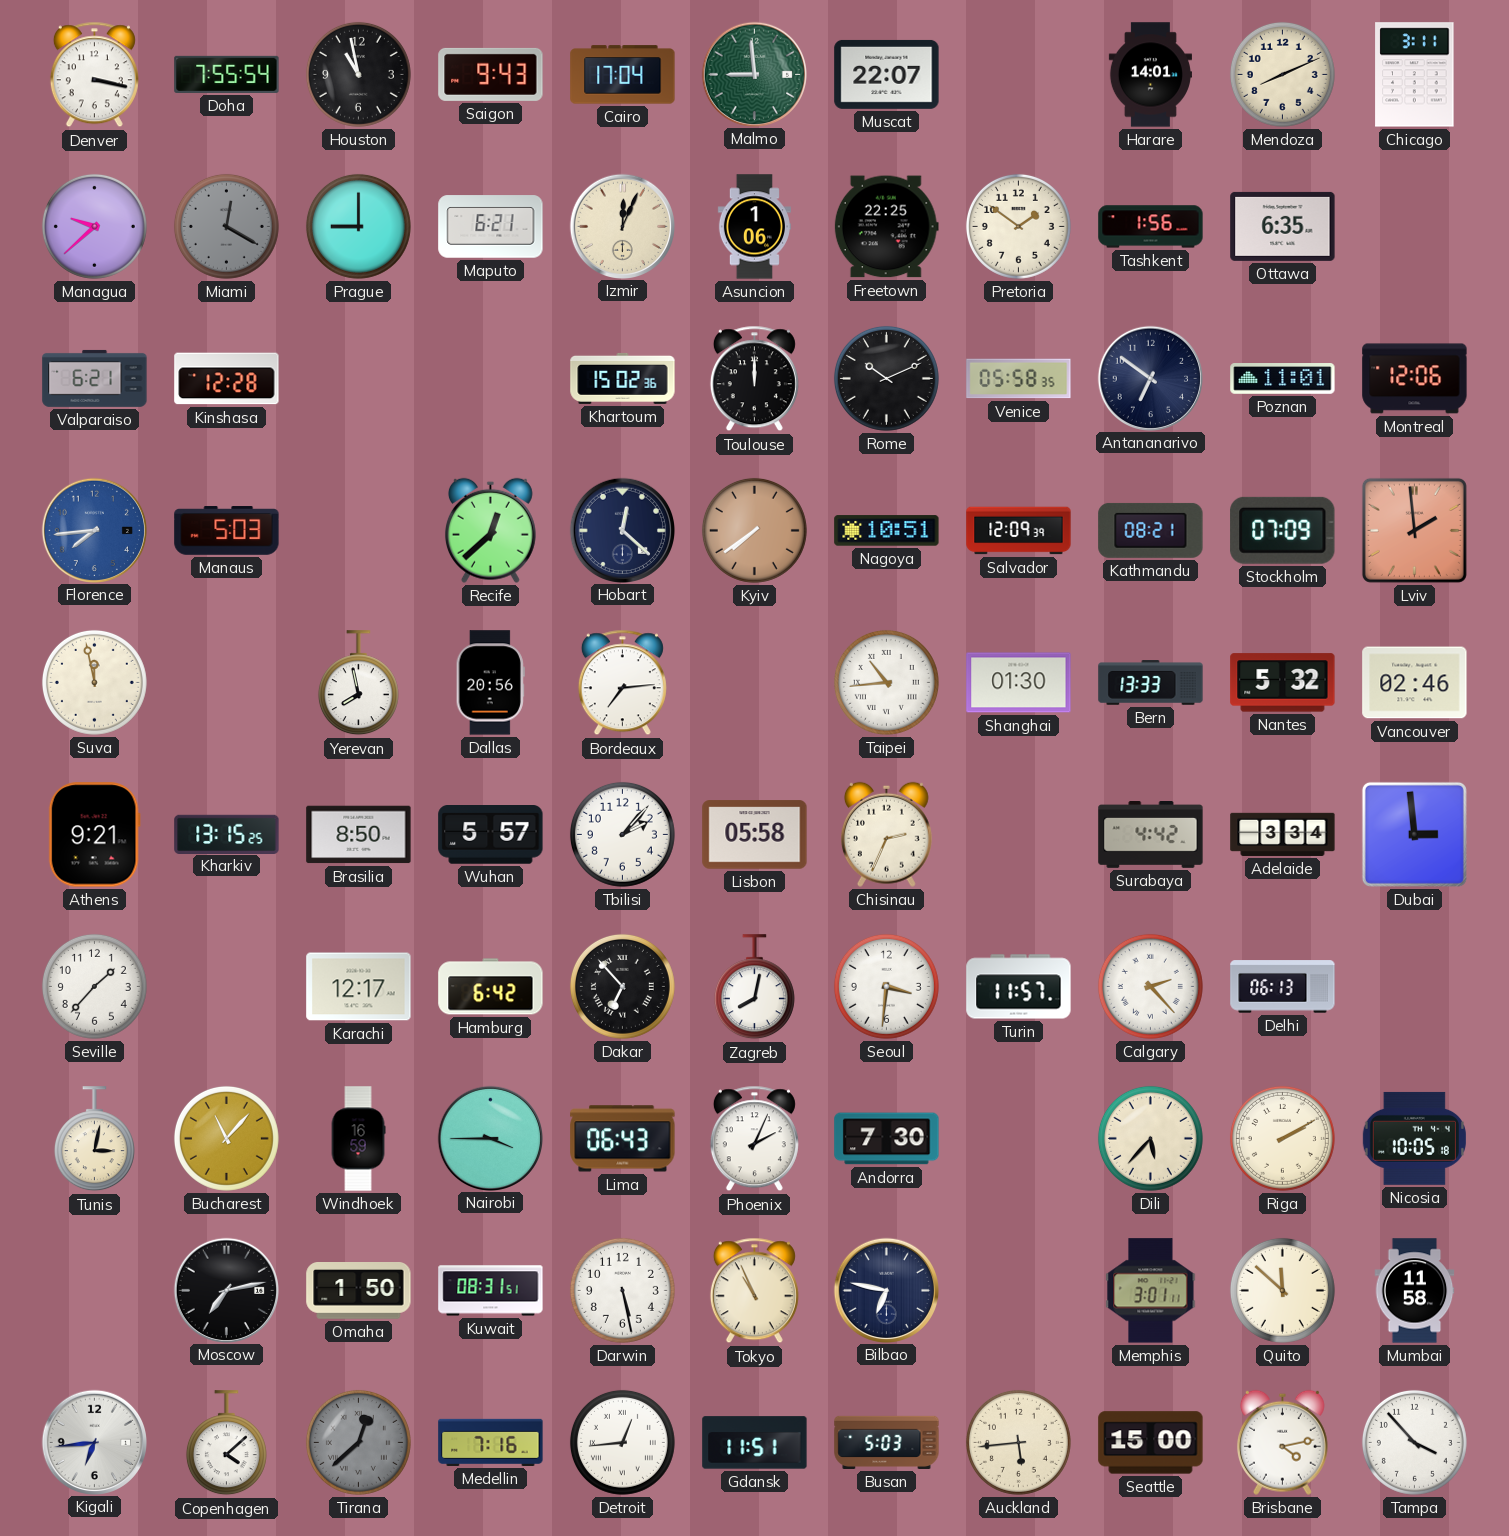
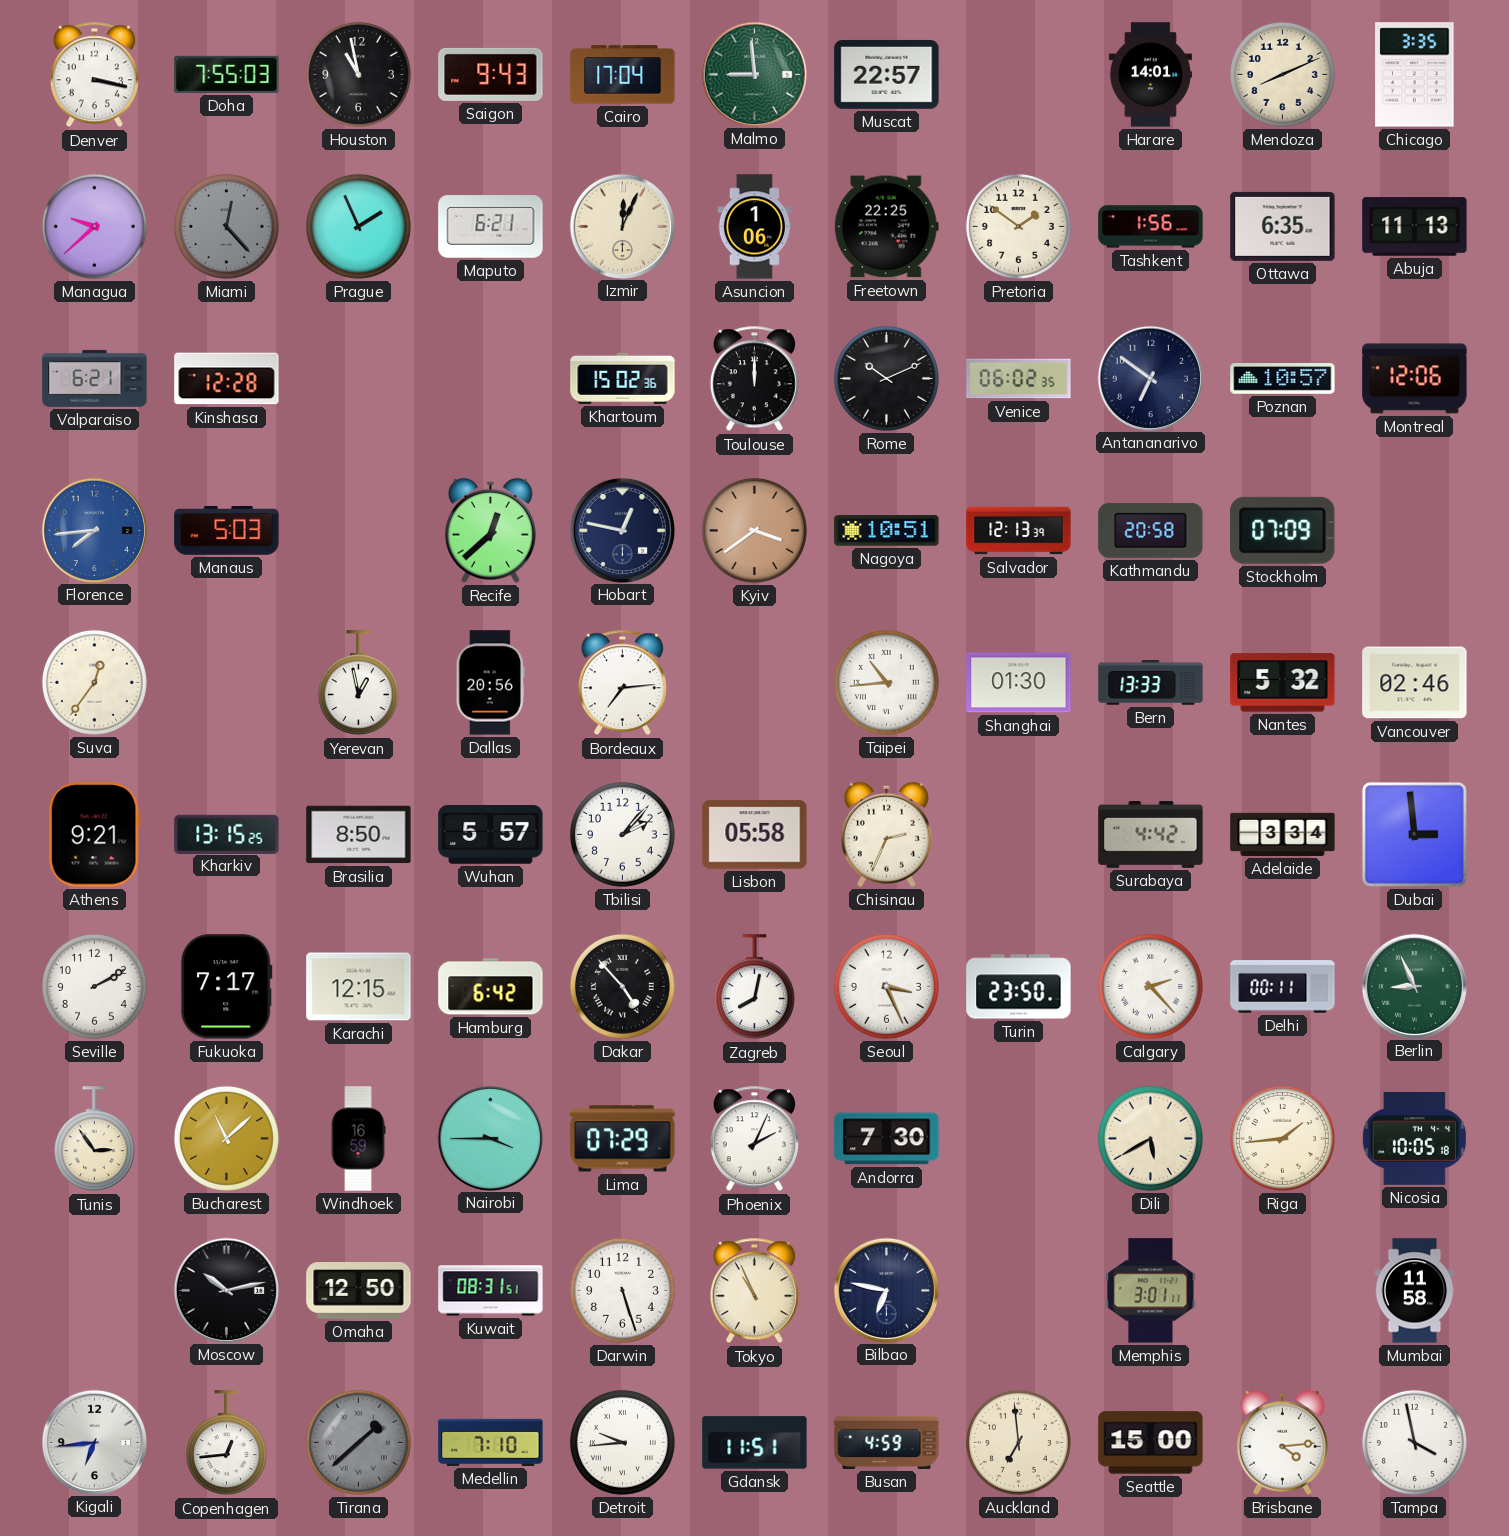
Doha: 7:55:54 -> 7:55:03
Muscat: 22:07 -> 22:57
Chicago: 3:11 -> 3:35
Miami: 12:20 -> 12:23
Prague: 9:00 -> 1:56
Abuja: none -> 11:13
Venice: 05:58 -> 06:02
Poznan: 11:01 -> 10:57
Hobart: 12:22 -> 12:47
Kyiv: 7:39 -> 3:39
Salvador: 12:09 -> 12:13
Kathmandu: 08:21 -> 20:58
Lviv: 1:59 -> none
Suva: 11:58 -> 12:36
Yerevan: 7:58 -> 12:58
Seville: 1:37 -> 2:10
Fukuoka: none -> 7:17
Karachi: 12:17 -> 12:15
Dakar: 6:53 -> 4:53
Seoul: 3:31 -> 3:26
Turin: 11:57 -> 23:50
Delhi: 06:13 -> 00:11
Berlin: none -> 8:56
Tunis: 3:02 -> 2:54
Bucharest: 11:07 -> 11:08
Lima: 06:43 -> 07:29
Dili: 5:37 -> 5:40
Riga: 2:10 -> 1:44
Moscow: 7:13 -> 10:13
Omaha: 1:50 -> 12:50
Darwin: 5:28 -> 5:27
Quito: 11:52 -> none
Copenhagen: 4:08 -> 12:44
Tirana: 12:38 -> 1:38
Medellin: 7:16 -> 7:10
Detroit: 12:44 -> 9:44
Busan: 5:03 -> 4:59
Auckland: 5:44 -> 6:59
Brisbane: 4:13 -> 4:14
Tampa: 3:53 -> 3:58
